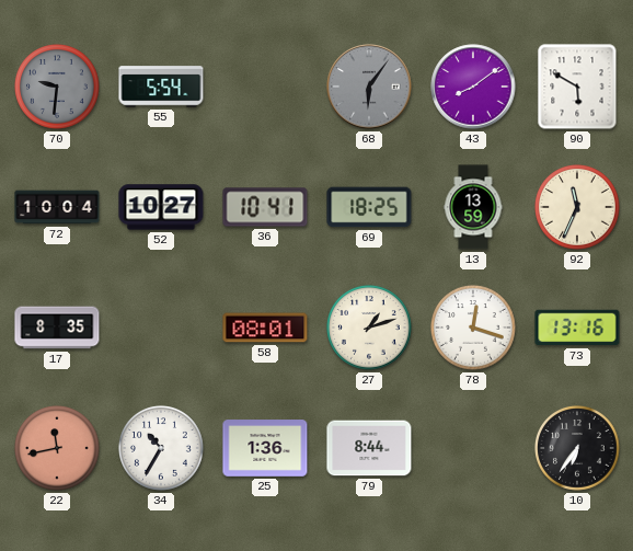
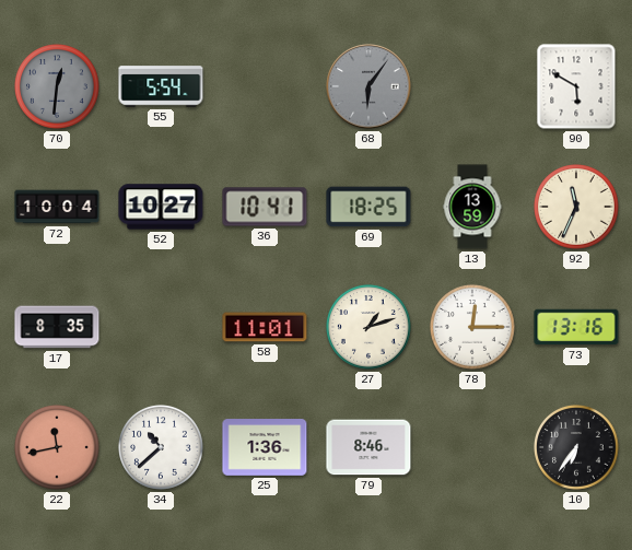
70: 9:31 -> 12:31
43: 8:09 -> none
58: 08:01 -> 11:01
78: 12:18 -> 12:15
34: 10:35 -> 10:38
79: 8:44 -> 8:46
